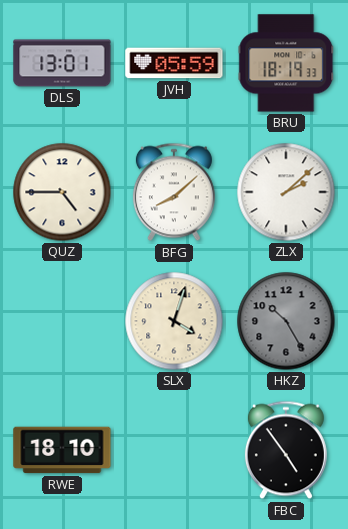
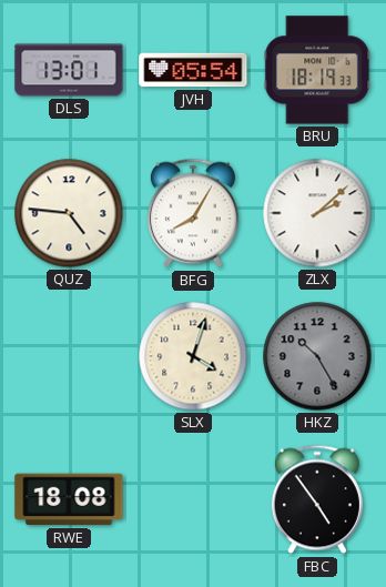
JVH: 05:59 -> 05:54
QUZ: 4:45 -> 4:46
BFG: 8:08 -> 8:05
RWE: 18:10 -> 18:08
